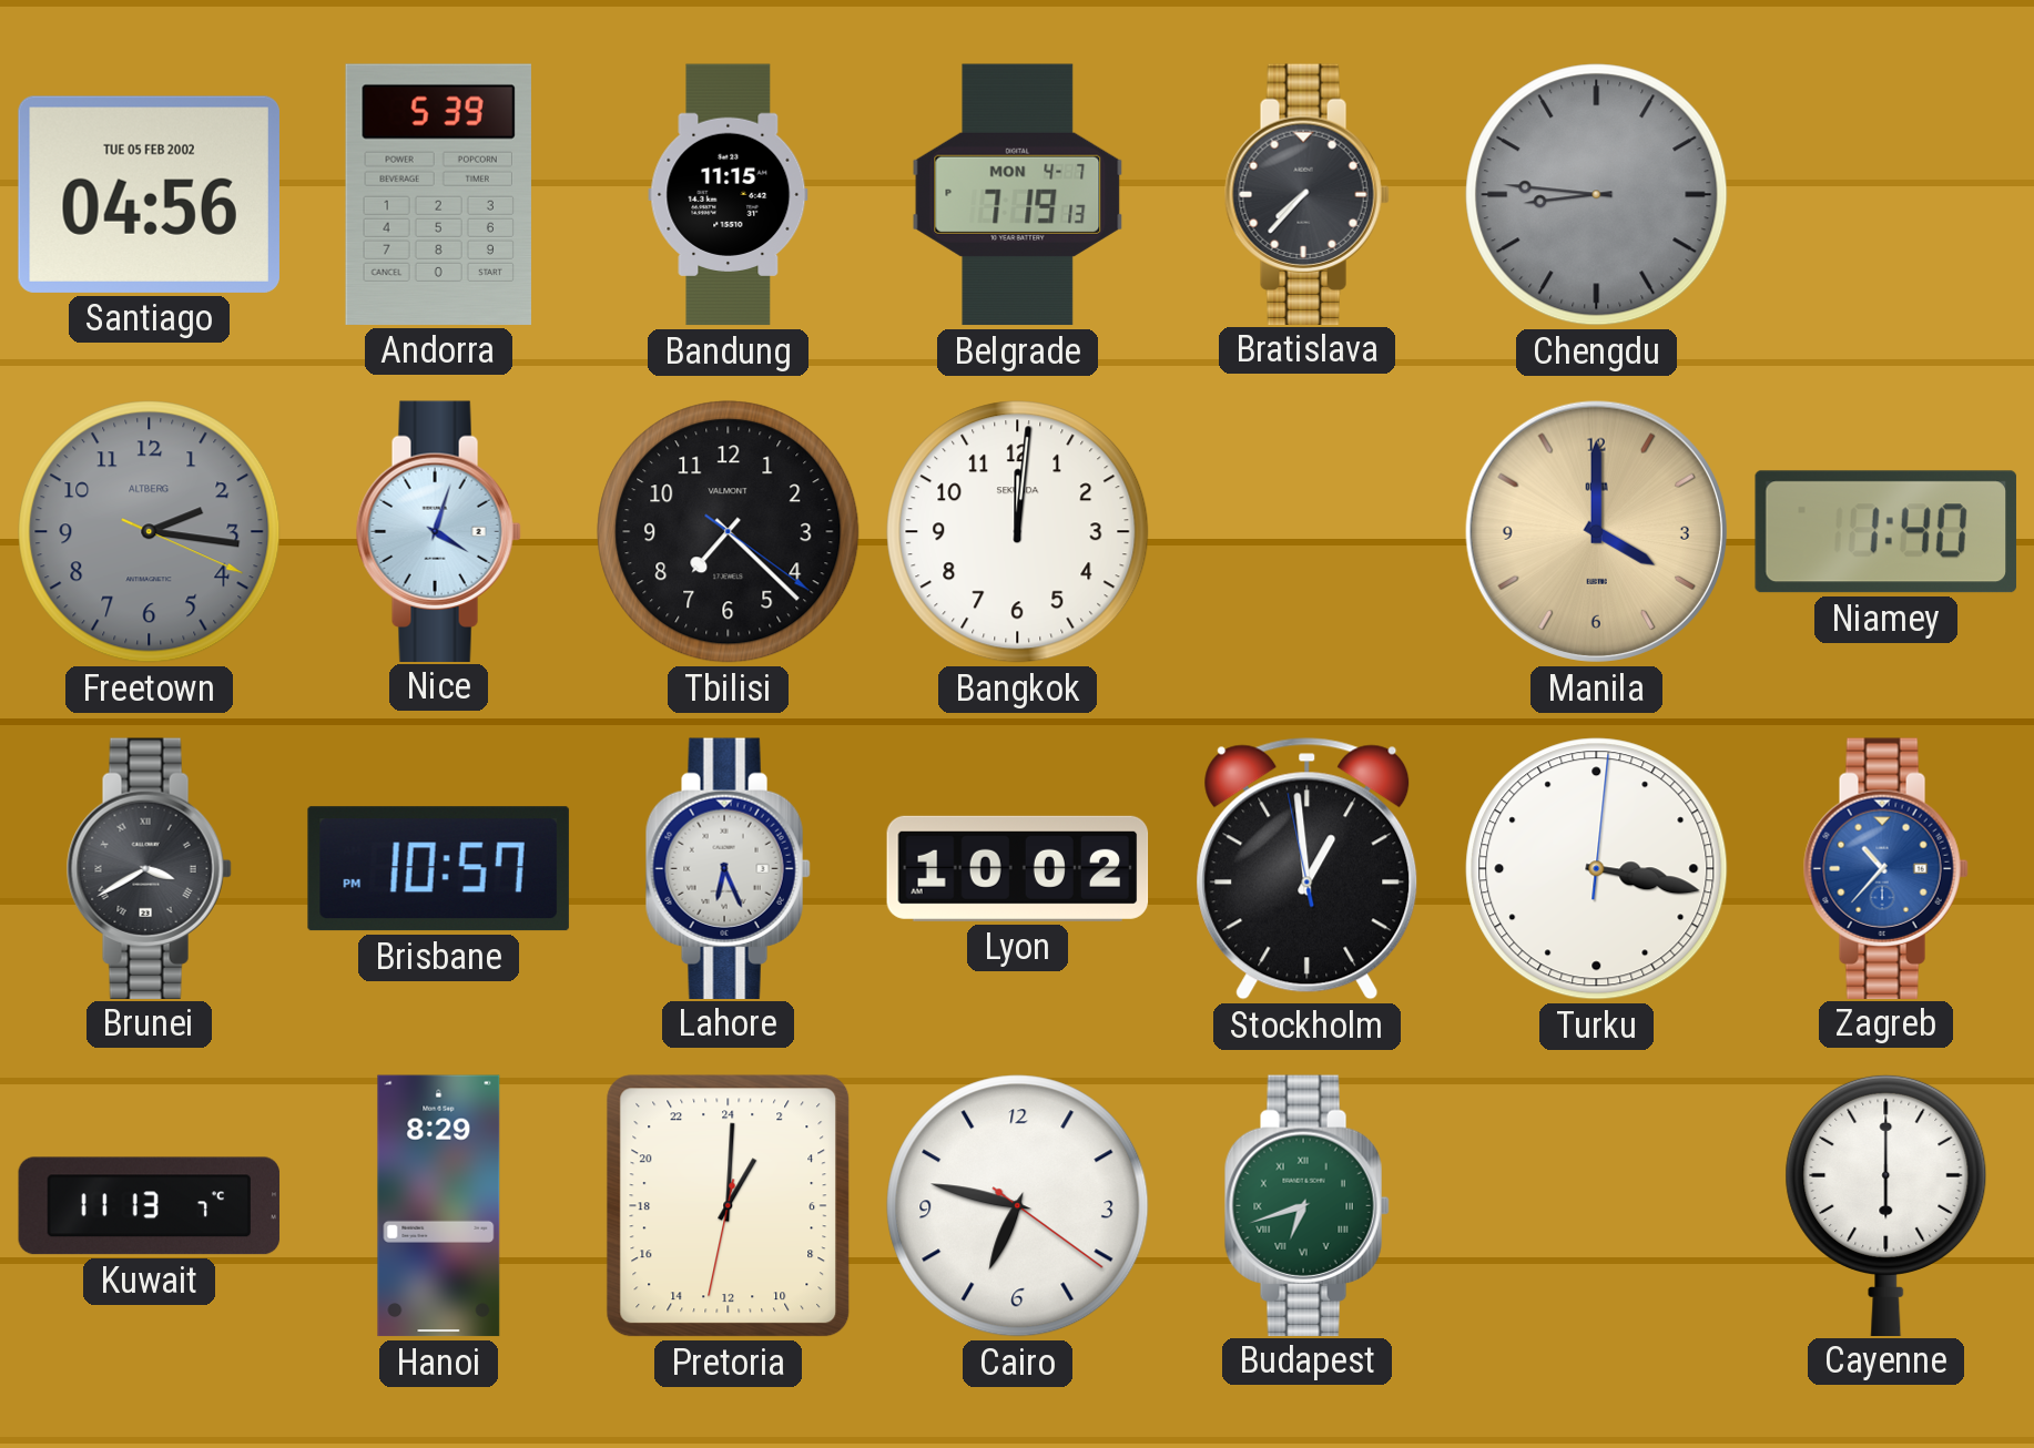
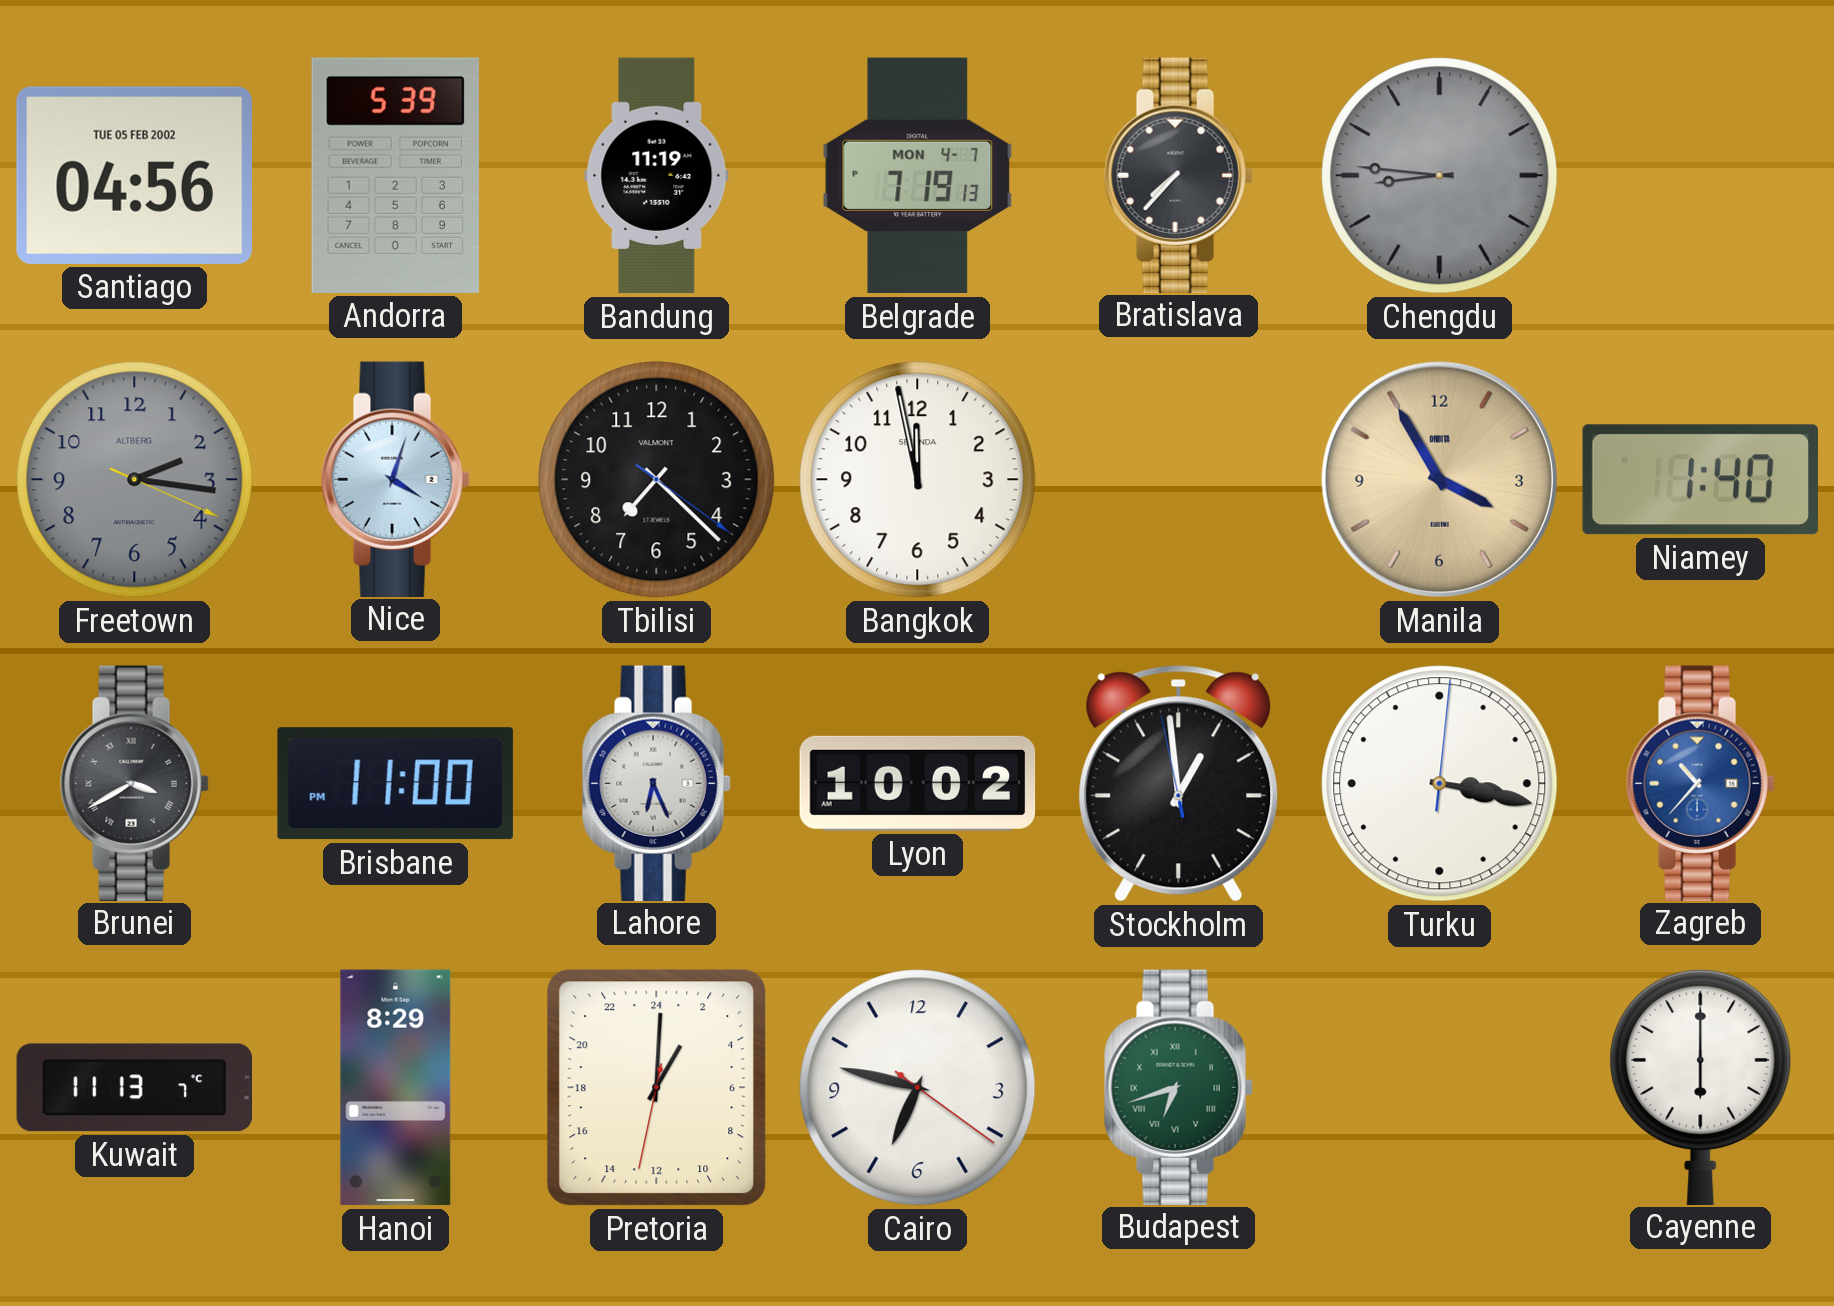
Bandung: 11:15 -> 11:19
Bangkok: 12:01 -> 11:58
Manila: 4:00 -> 3:55
Brisbane: 10:57 -> 11:00
